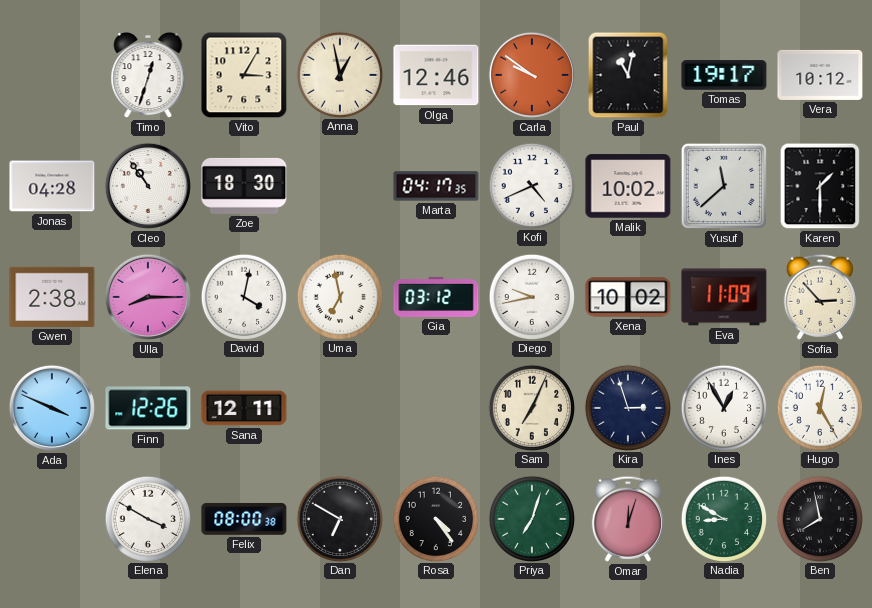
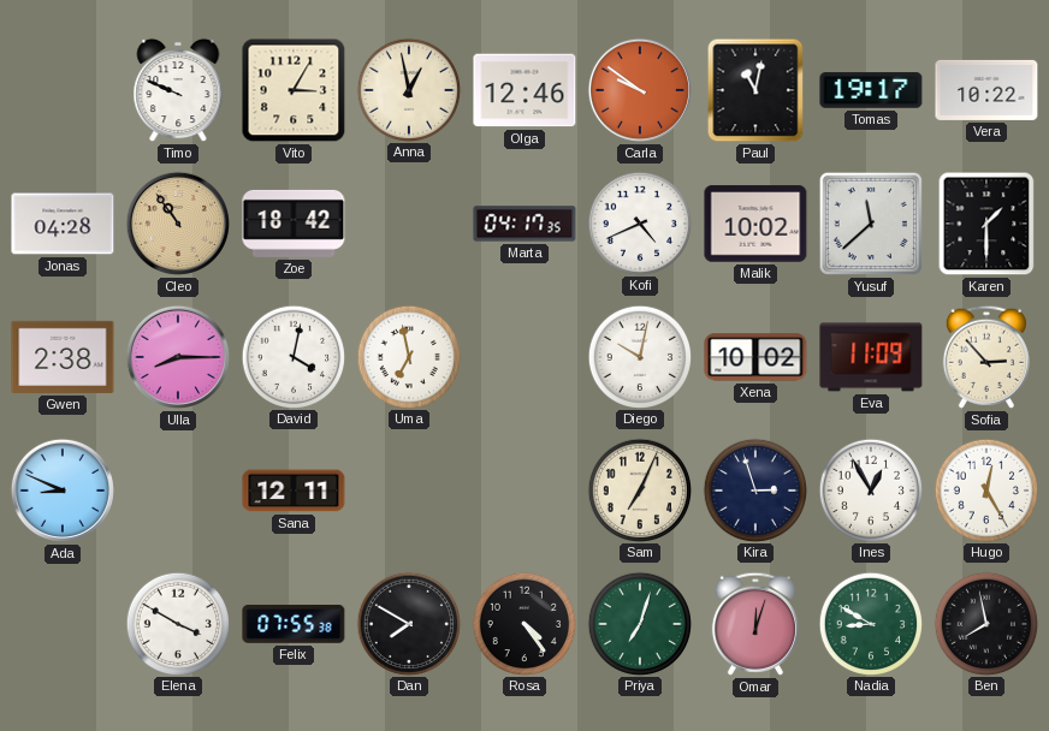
Timo: 12:33 -> 9:49
Vera: 10:12 -> 10:22
Cleo dial: white -> champagne
Zoe: 18:30 -> 18:42
Gia: 03:12 -> none
Diego: 9:43 -> 10:02
Ada: 3:49 -> 8:49
Finn: 12:26 -> none
Felix: 08:00 -> 07:55
Dan: 6:50 -> 7:50
